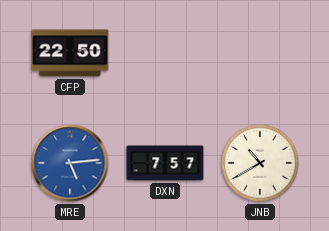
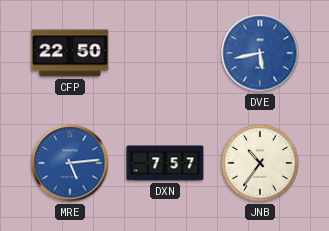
DVE: none -> 5:43
JNB: 10:40 -> 10:36
